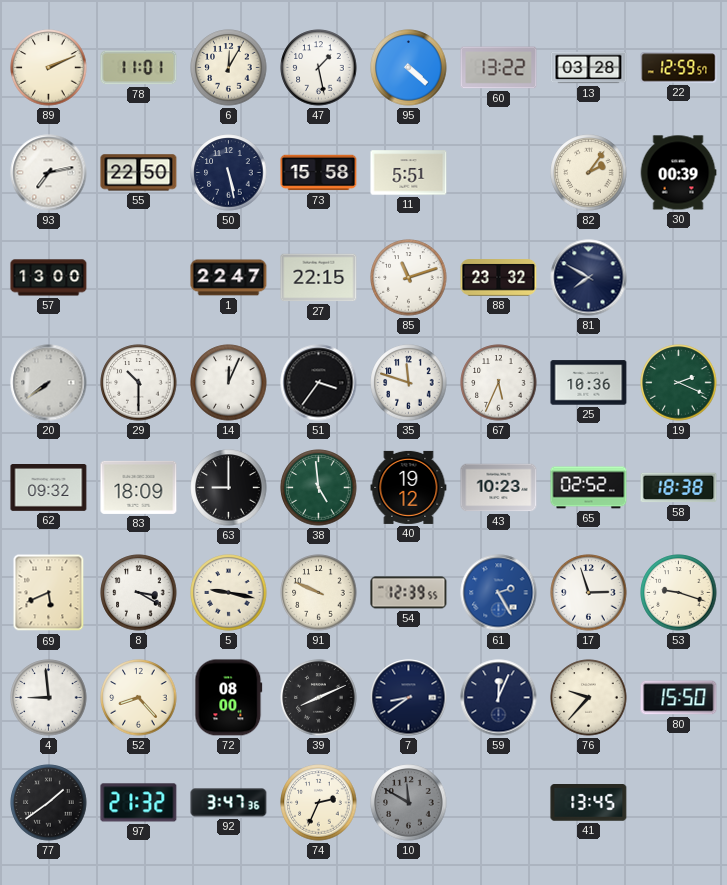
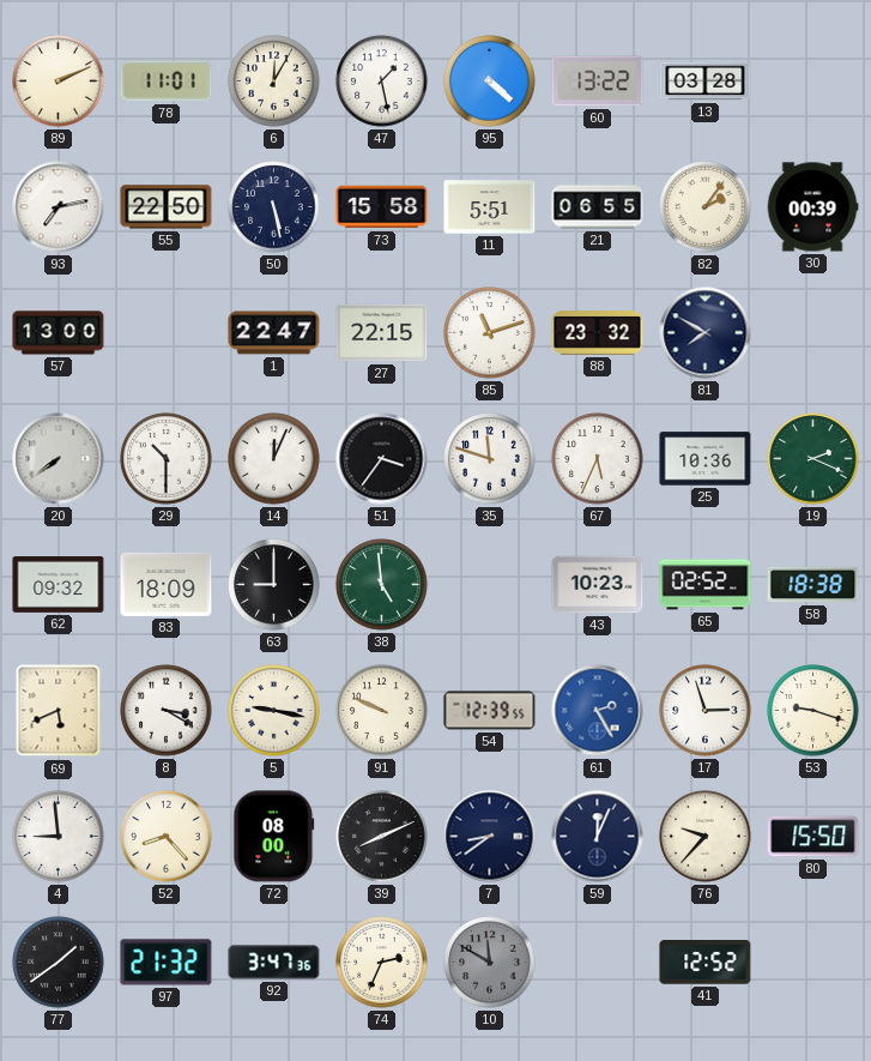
22: 12:59 -> none
21: none -> 06:55
40: 19:12 -> none
41: 13:45 -> 12:52
